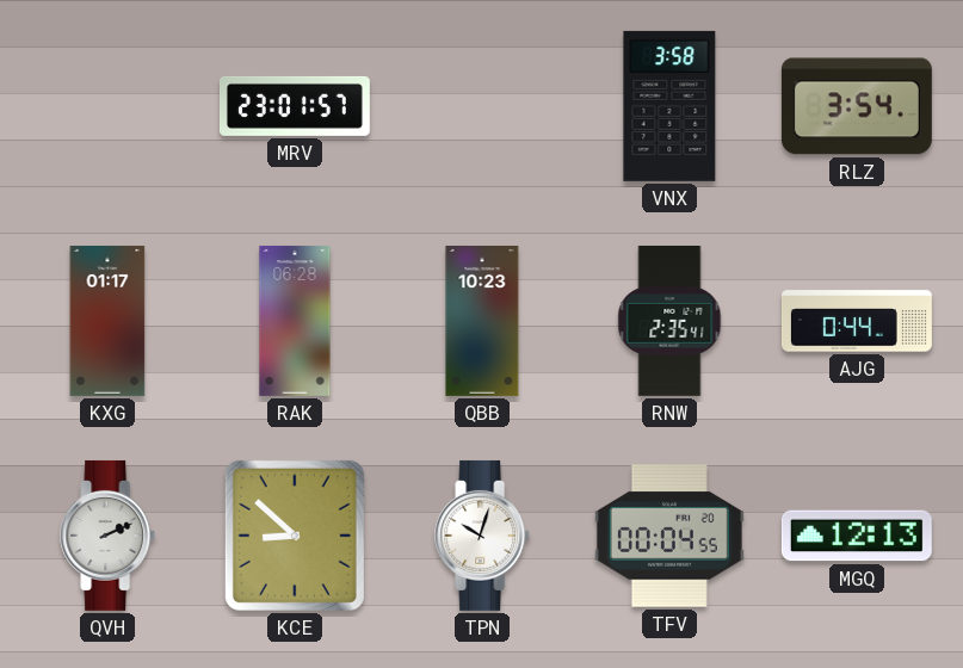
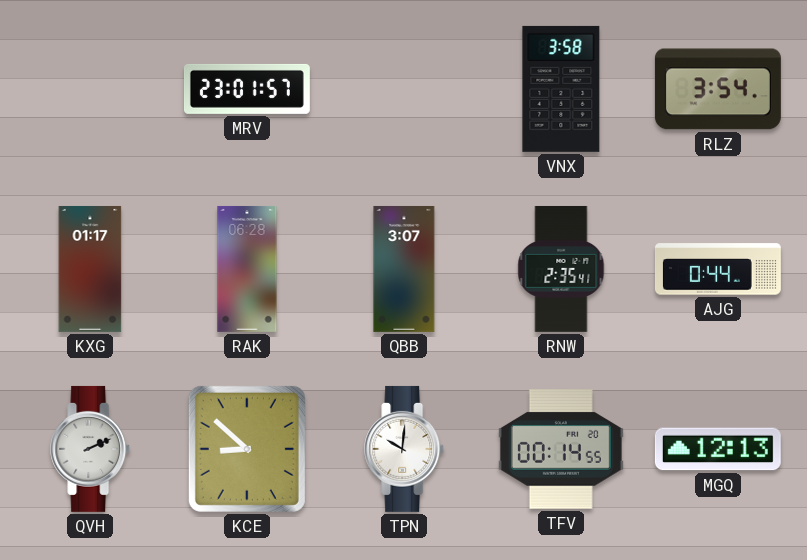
QBB: 10:23 -> 3:07
TPN: 10:03 -> 10:01
TFV: 00:04 -> 00:14
